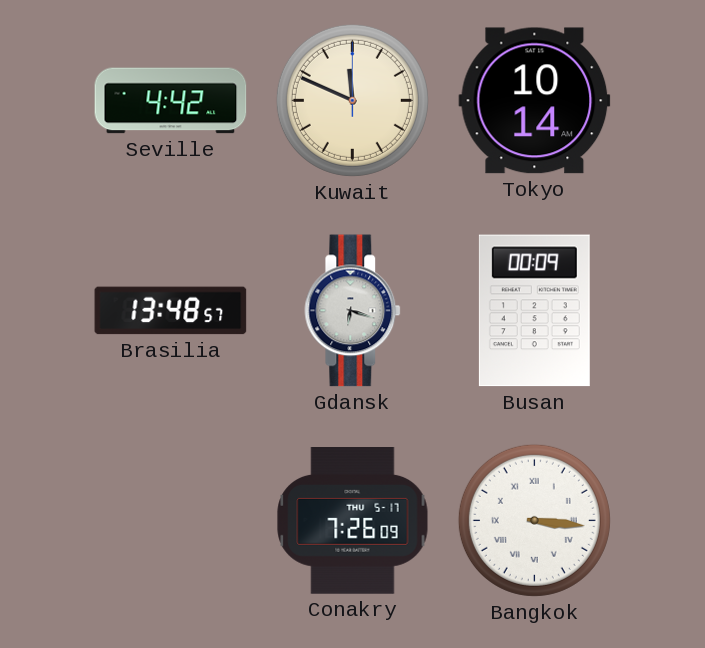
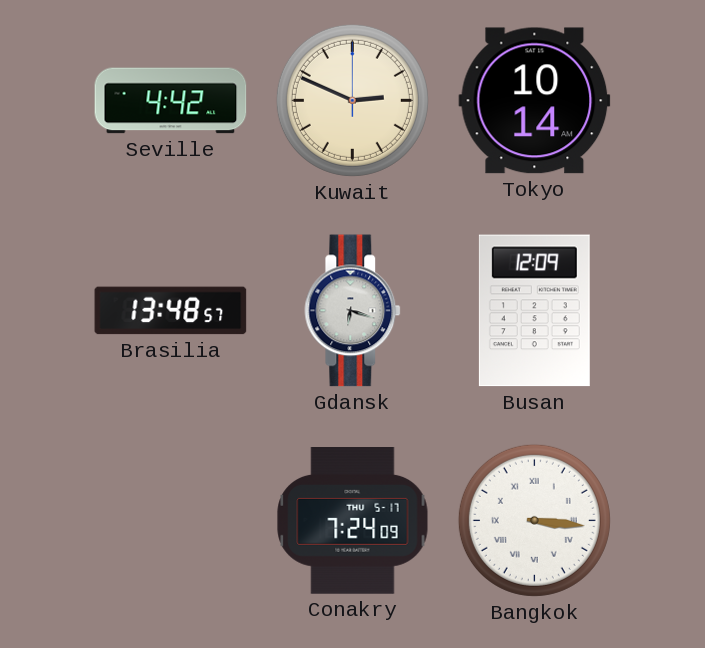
Kuwait: 11:49 -> 2:49
Busan: 00:09 -> 12:09
Conakry: 7:26 -> 7:24
